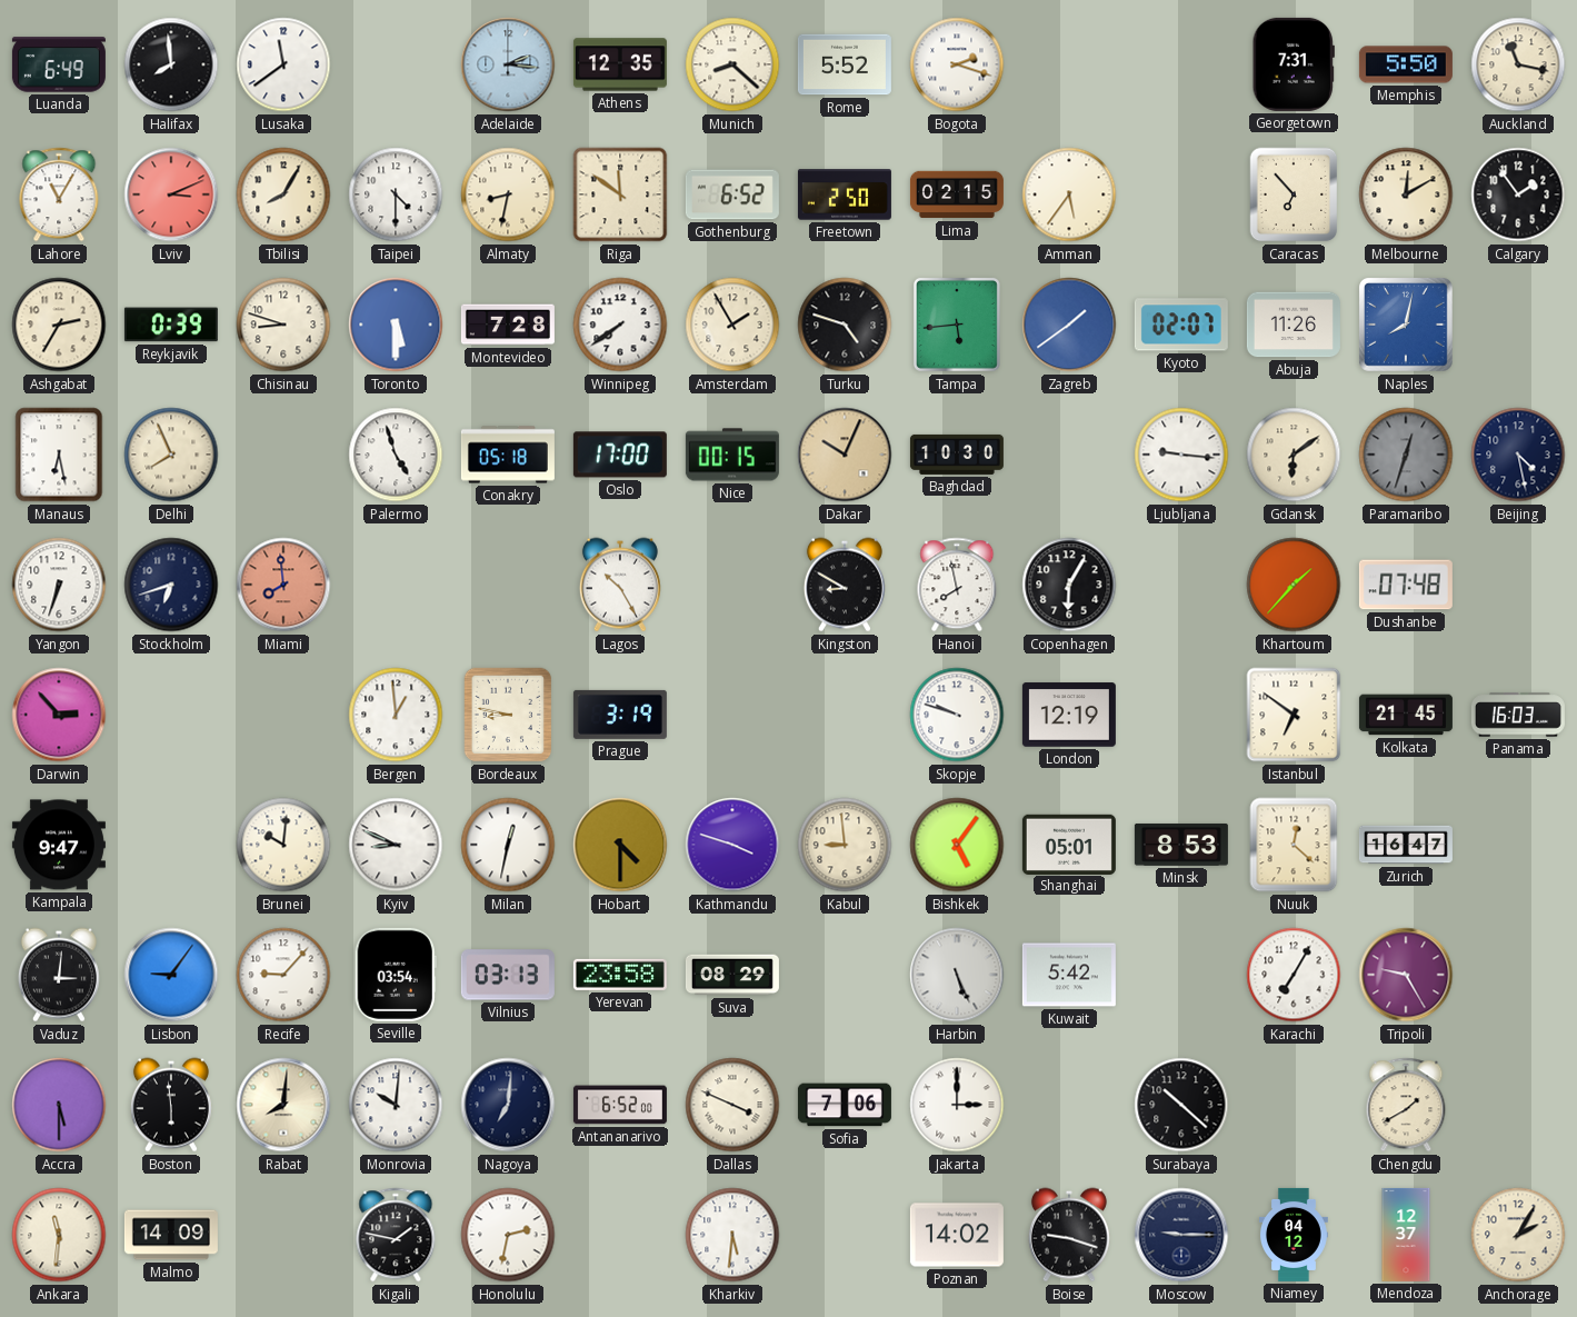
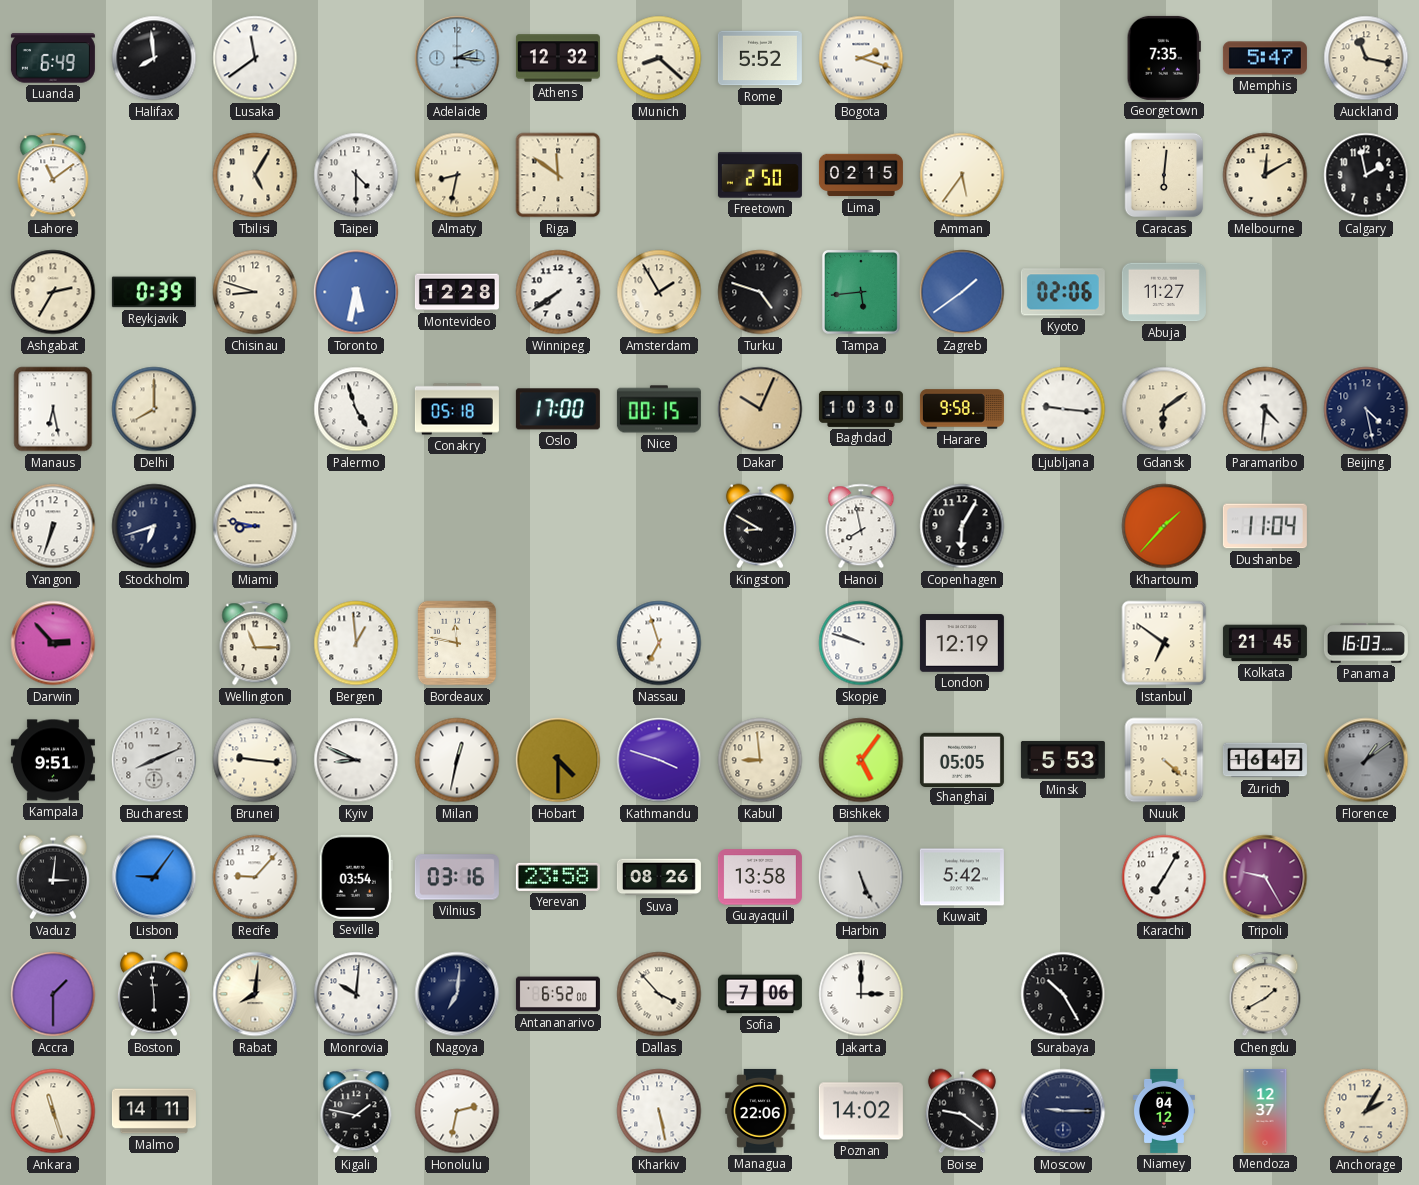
Athens: 12:35 -> 12:32
Georgetown: 7:31 -> 7:35
Memphis: 5:50 -> 5:47
Lahore: 11:05 -> 11:09
Lviv: 3:11 -> none
Tbilisi: 8:05 -> 5:05
Gothenburg: 6:52 -> none
Caracas: 6:53 -> 6:01
Calgary: 1:54 -> 1:58
Toronto: 5:30 -> 5:32
Montevideo: 7:28 -> 12:28
Kyoto: 02:07 -> 02:06
Abuja: 11:26 -> 11:27
Naples: 8:02 -> none
Delhi: 7:56 -> 8:00
Harare: none -> 9:58
Paramaribo: 12:33 -> 4:31
Paramaribo dial: grey -> white
Miami: 7:59 -> 8:47
Miami dial: salmon -> cream
Lagos: 10:25 -> none
Dushanbe: 07:48 -> 11:04
Wellington: none -> 11:15
Bordeaux: 8:47 -> 11:47
Prague: 3:19 -> none
Nassau: none -> 6:57
Kampala: 9:47 -> 9:51
Bucharest: none -> 8:11
Brunei: 10:01 -> 9:16
Shanghai: 05:01 -> 05:05
Minsk: 8:53 -> 5:53
Nuuk: 12:22 -> 4:22
Florence: none -> 1:09
Vilnius: 03:13 -> 03:16
Suva: 08:29 -> 08:26
Guayaquil: none -> 13:58
Accra: 5:30 -> 1:30
Dallas: 3:49 -> 3:53
Surabaya: 10:22 -> 10:25
Ankara: 11:31 -> 11:27
Malmo: 14:09 -> 14:11
Kharkiv: 5:31 -> 5:28
Managua: none -> 22:06
Boise: 9:18 -> 9:21
